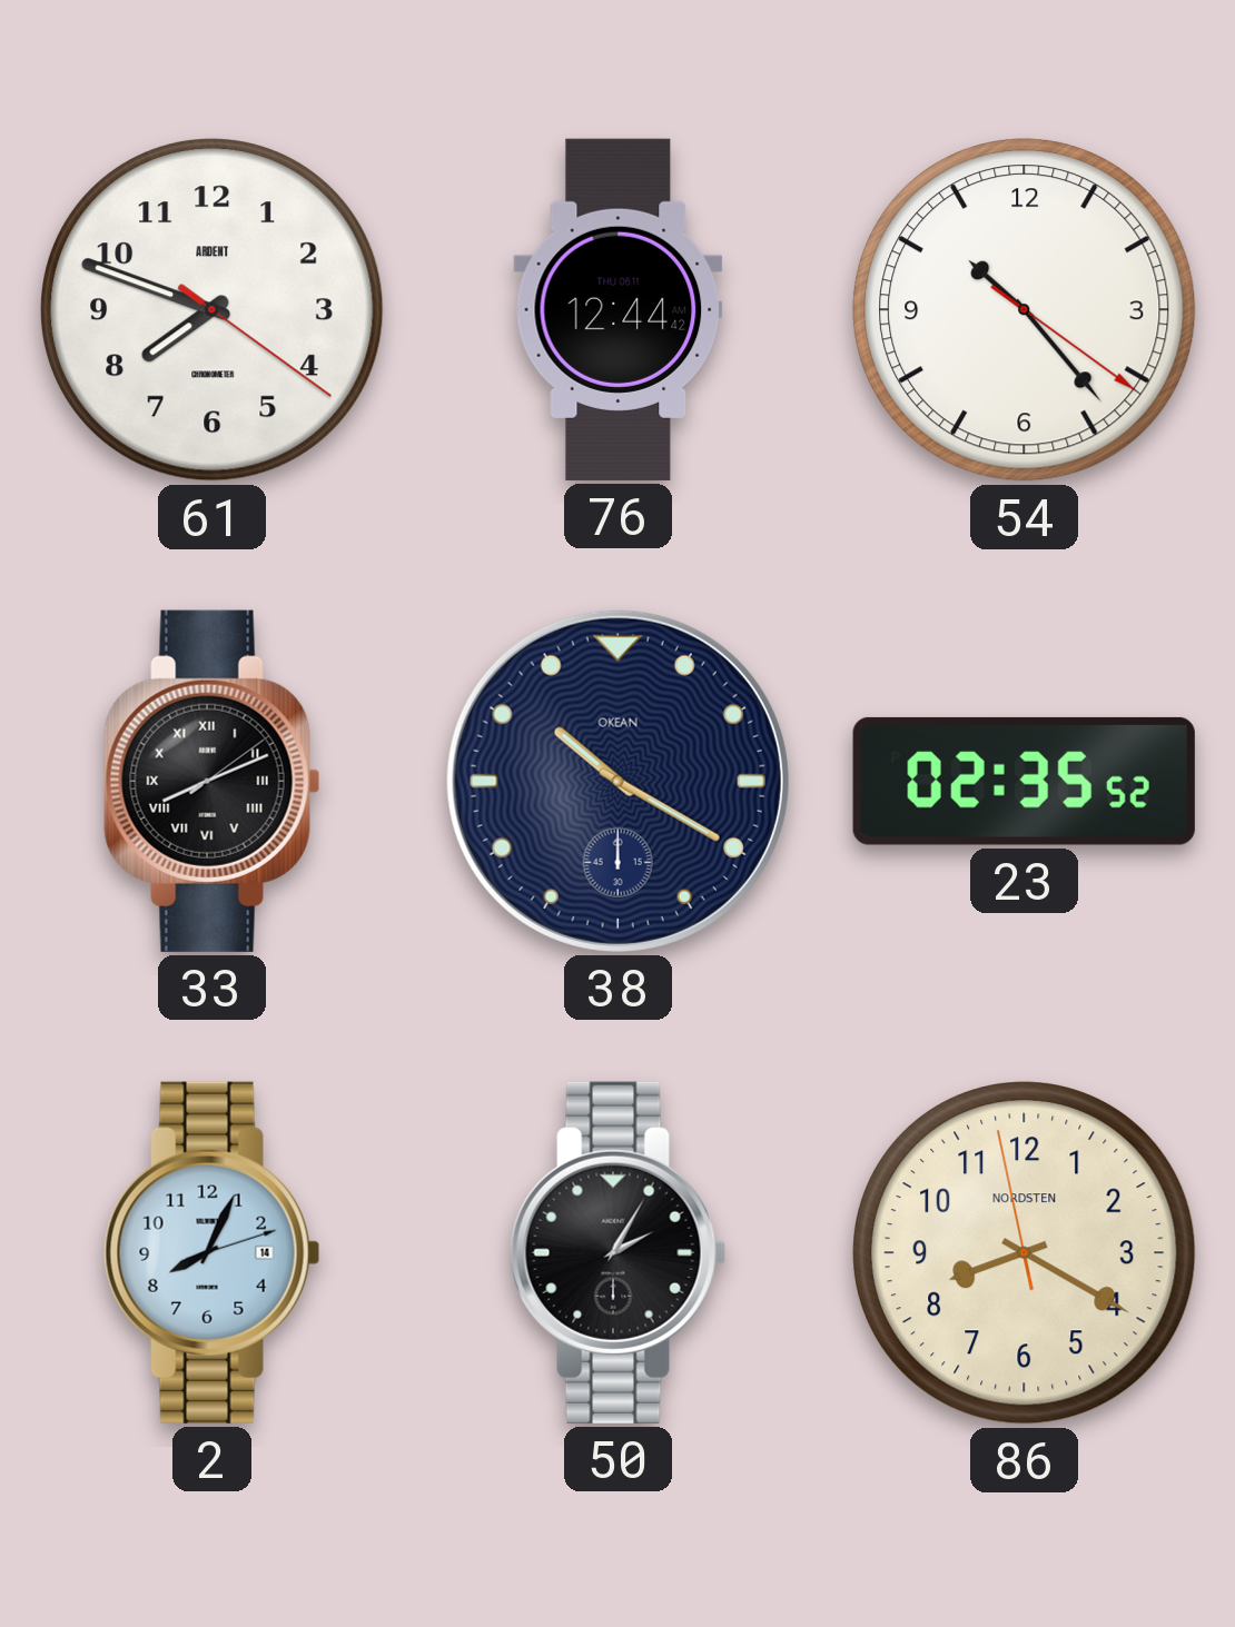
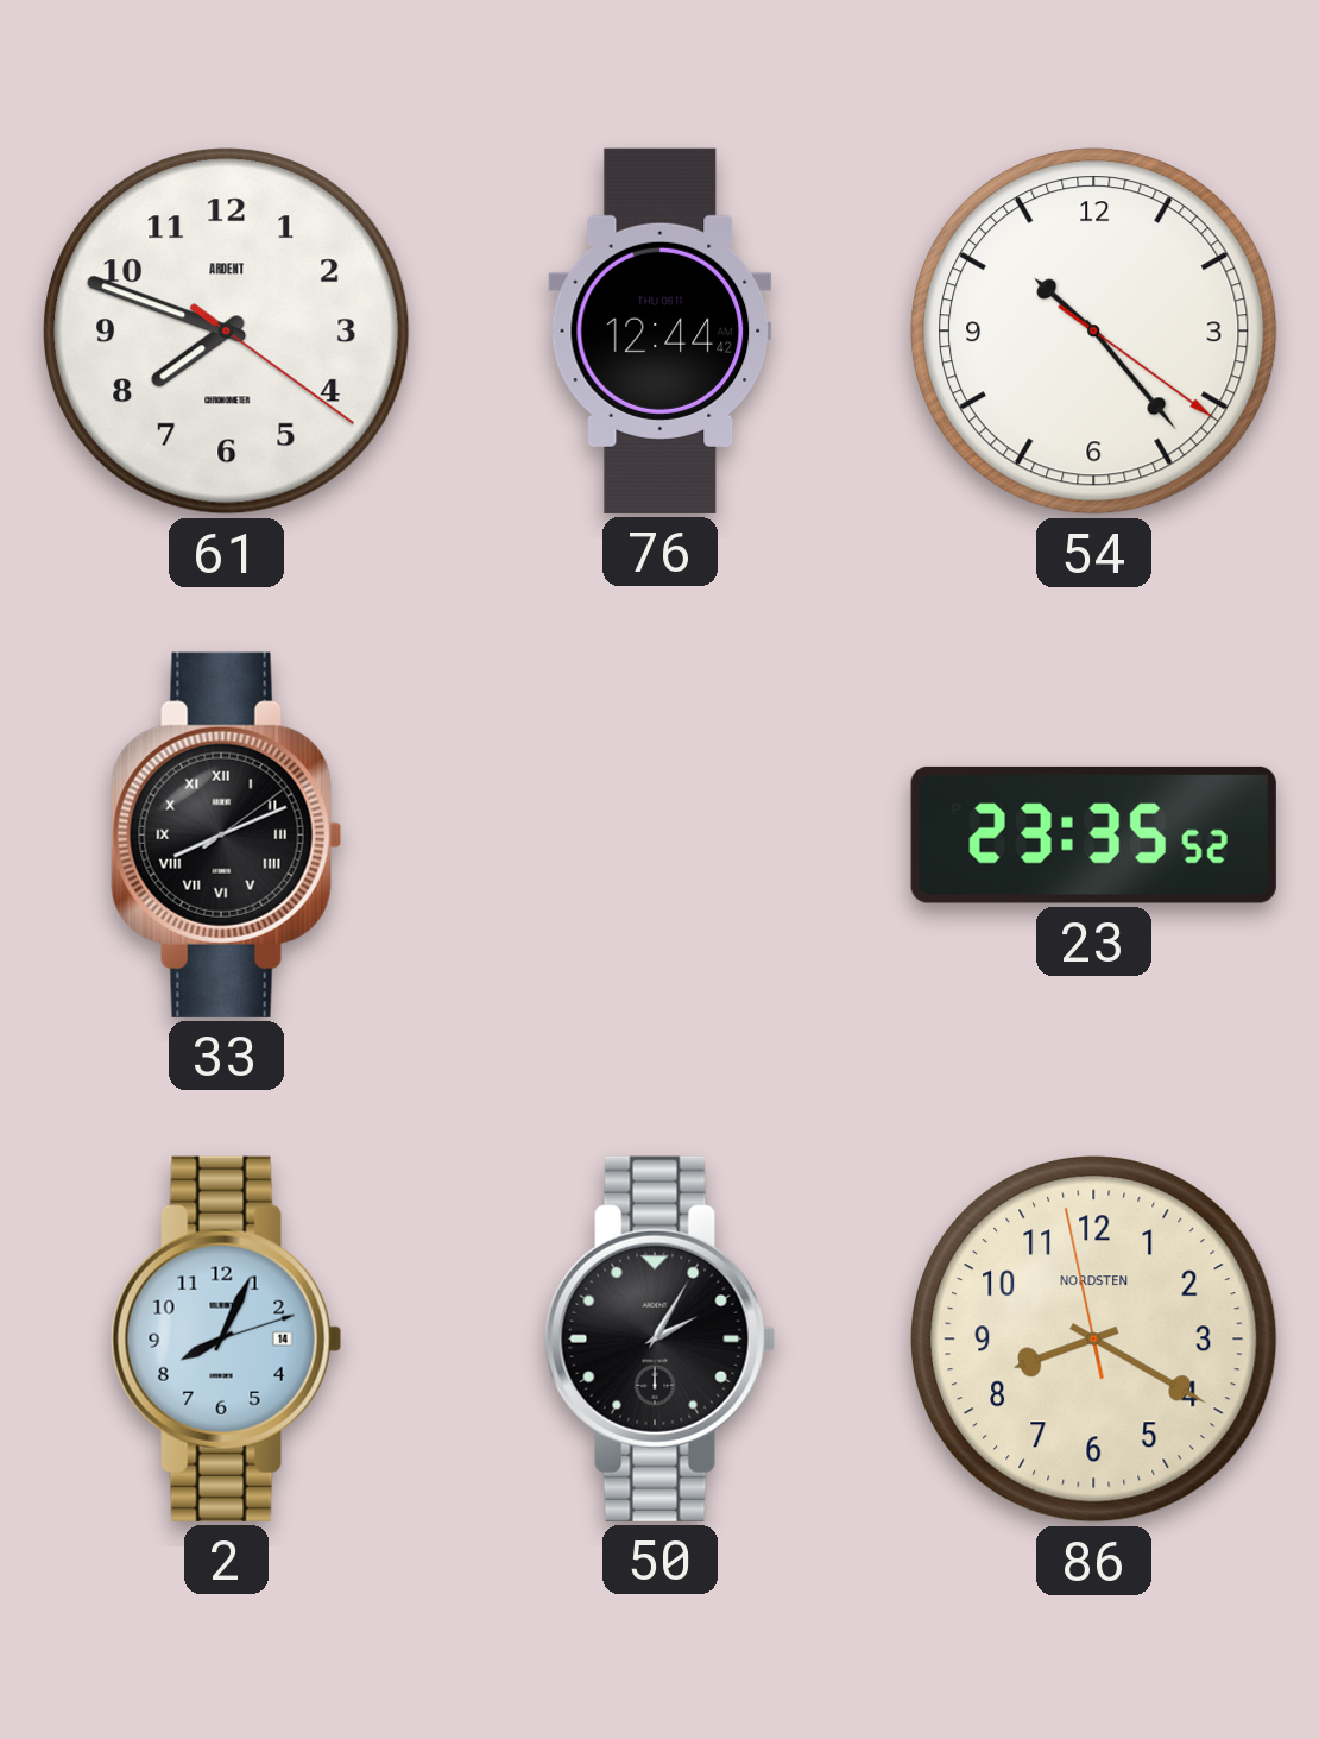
38: 10:20 -> none
23: 02:35 -> 23:35
